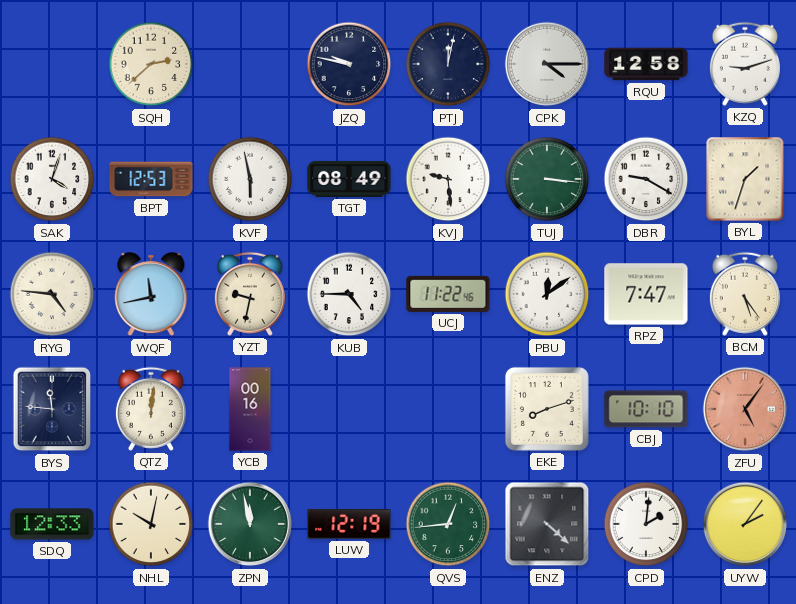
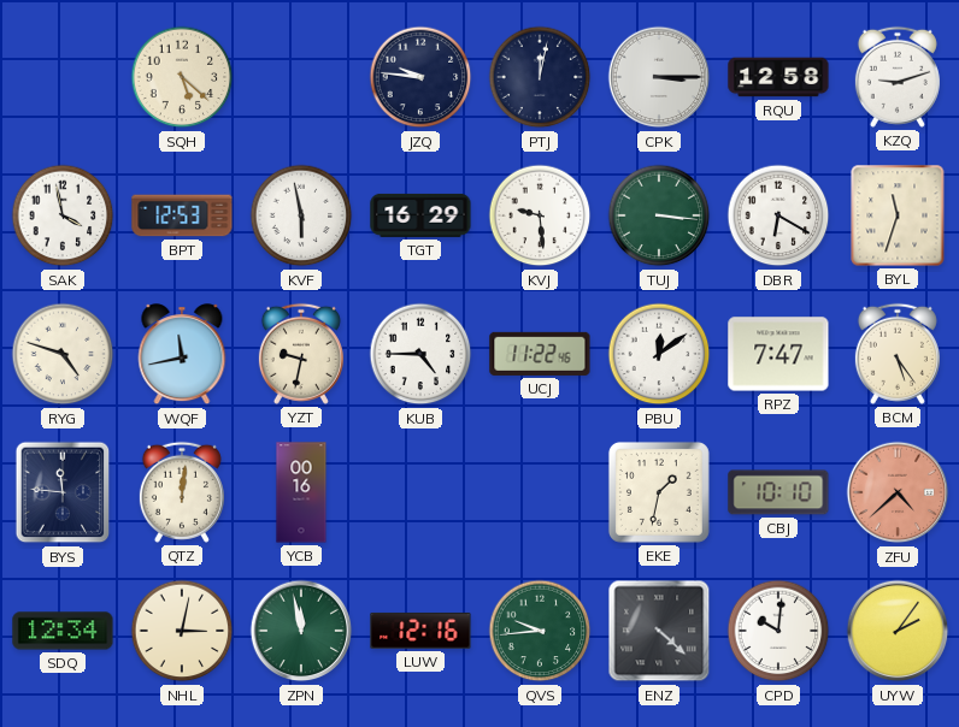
SQH: 2:38 -> 5:22
JZQ: 9:47 -> 9:46
CPK: 4:15 -> 3:15
SAK: 4:03 -> 3:58
TGT: 08:49 -> 16:29
DBR: 9:20 -> 6:20
BYL: 1:33 -> 11:33
RYG: 4:46 -> 4:48
EKE: 8:12 -> 1:32
ZFU: 5:06 -> 4:38
SDQ: 12:33 -> 12:34
NHL: 10:02 -> 3:02
LUW: 12:19 -> 12:16
QVS: 12:44 -> 9:44
CPD: 2:01 -> 10:01
